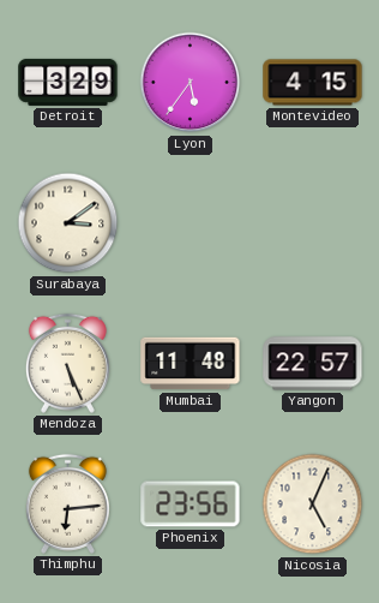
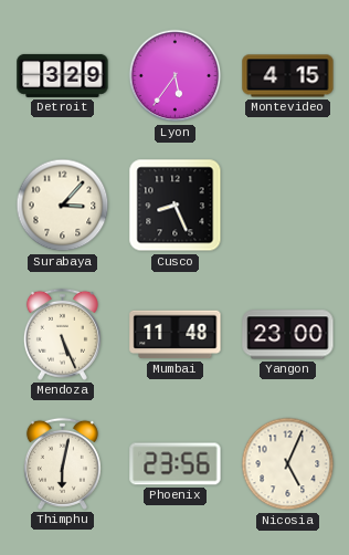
Surabaya: 3:09 -> 3:07
Cusco: none -> 8:26
Yangon: 22:57 -> 23:00
Thimphu: 6:14 -> 6:02
